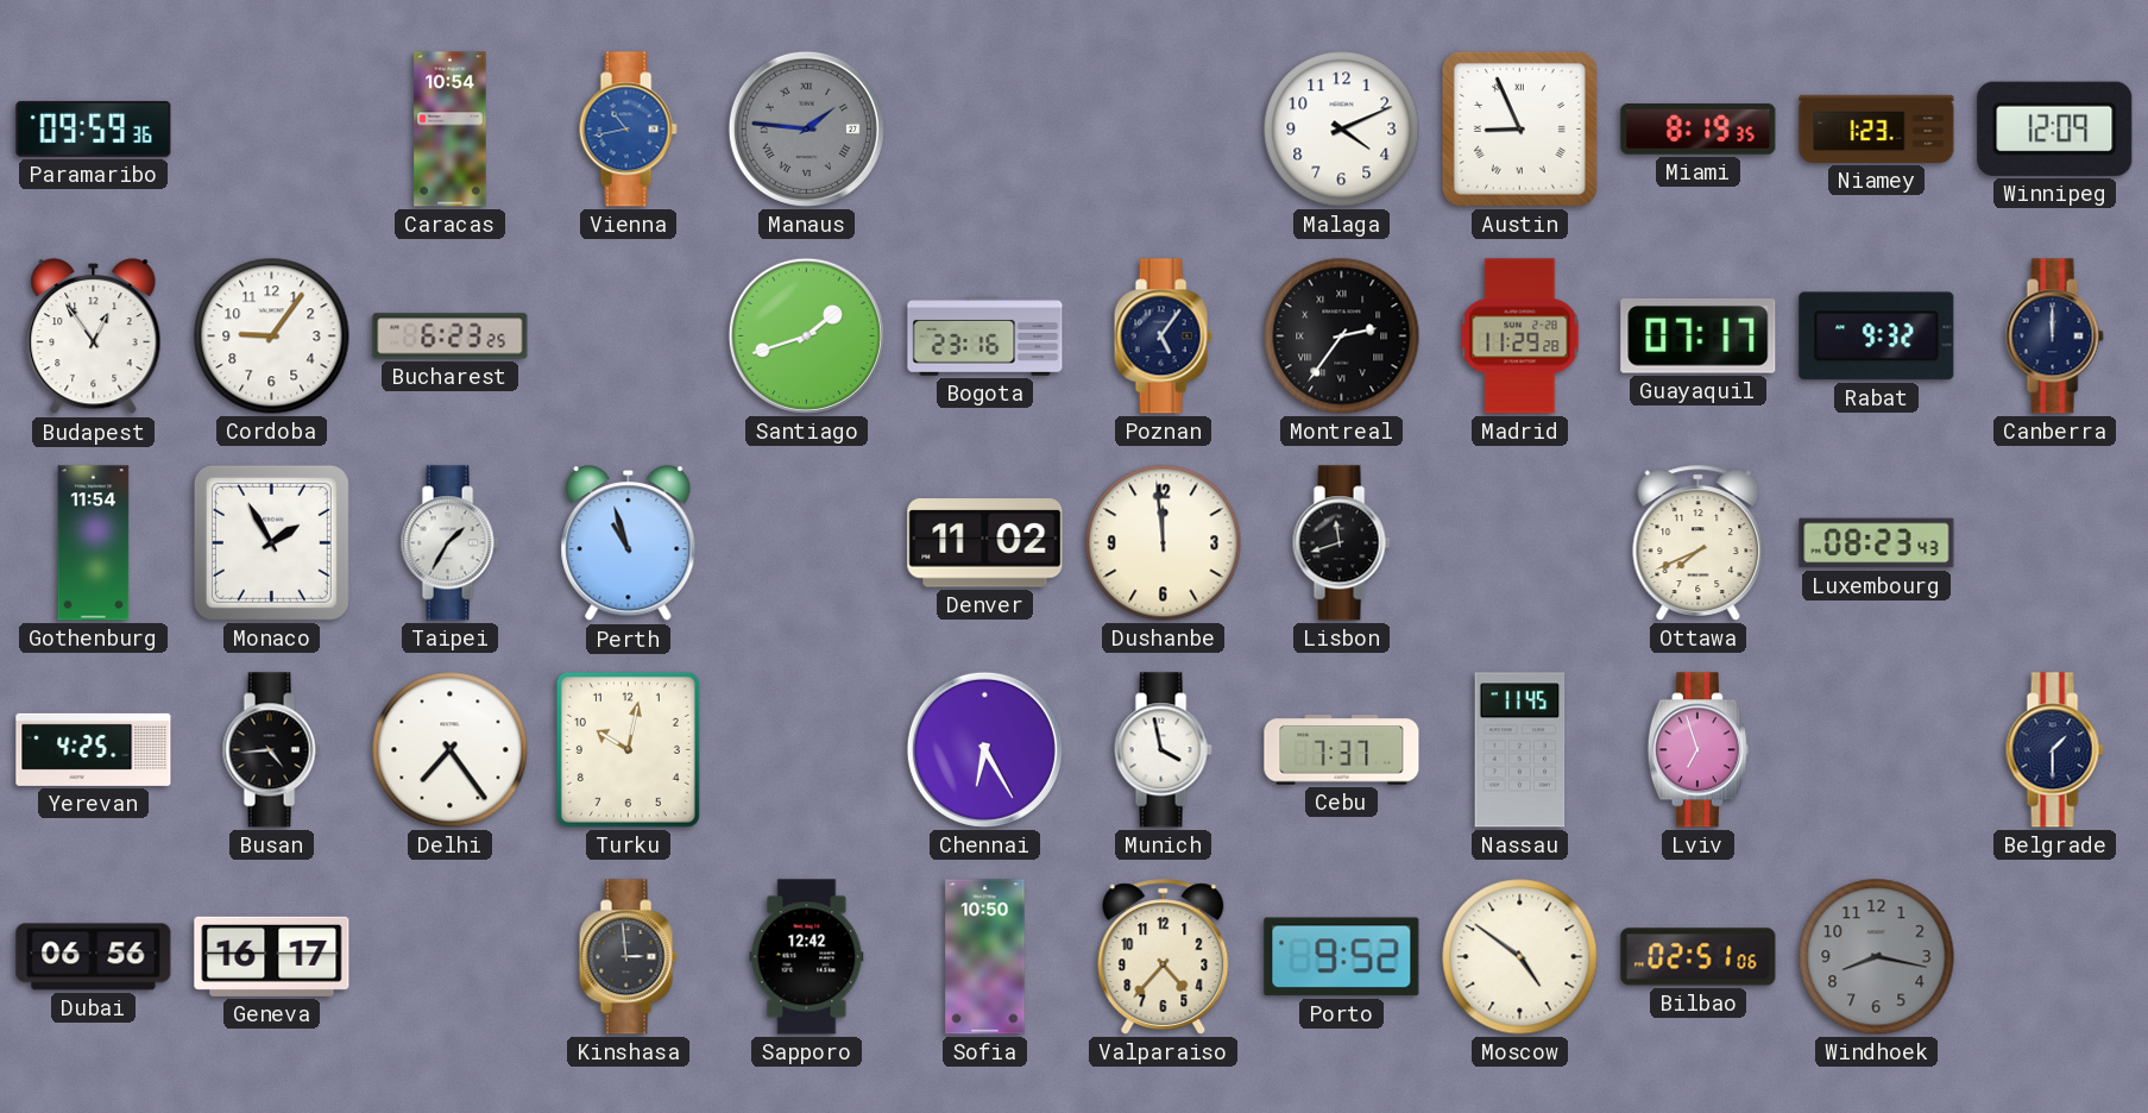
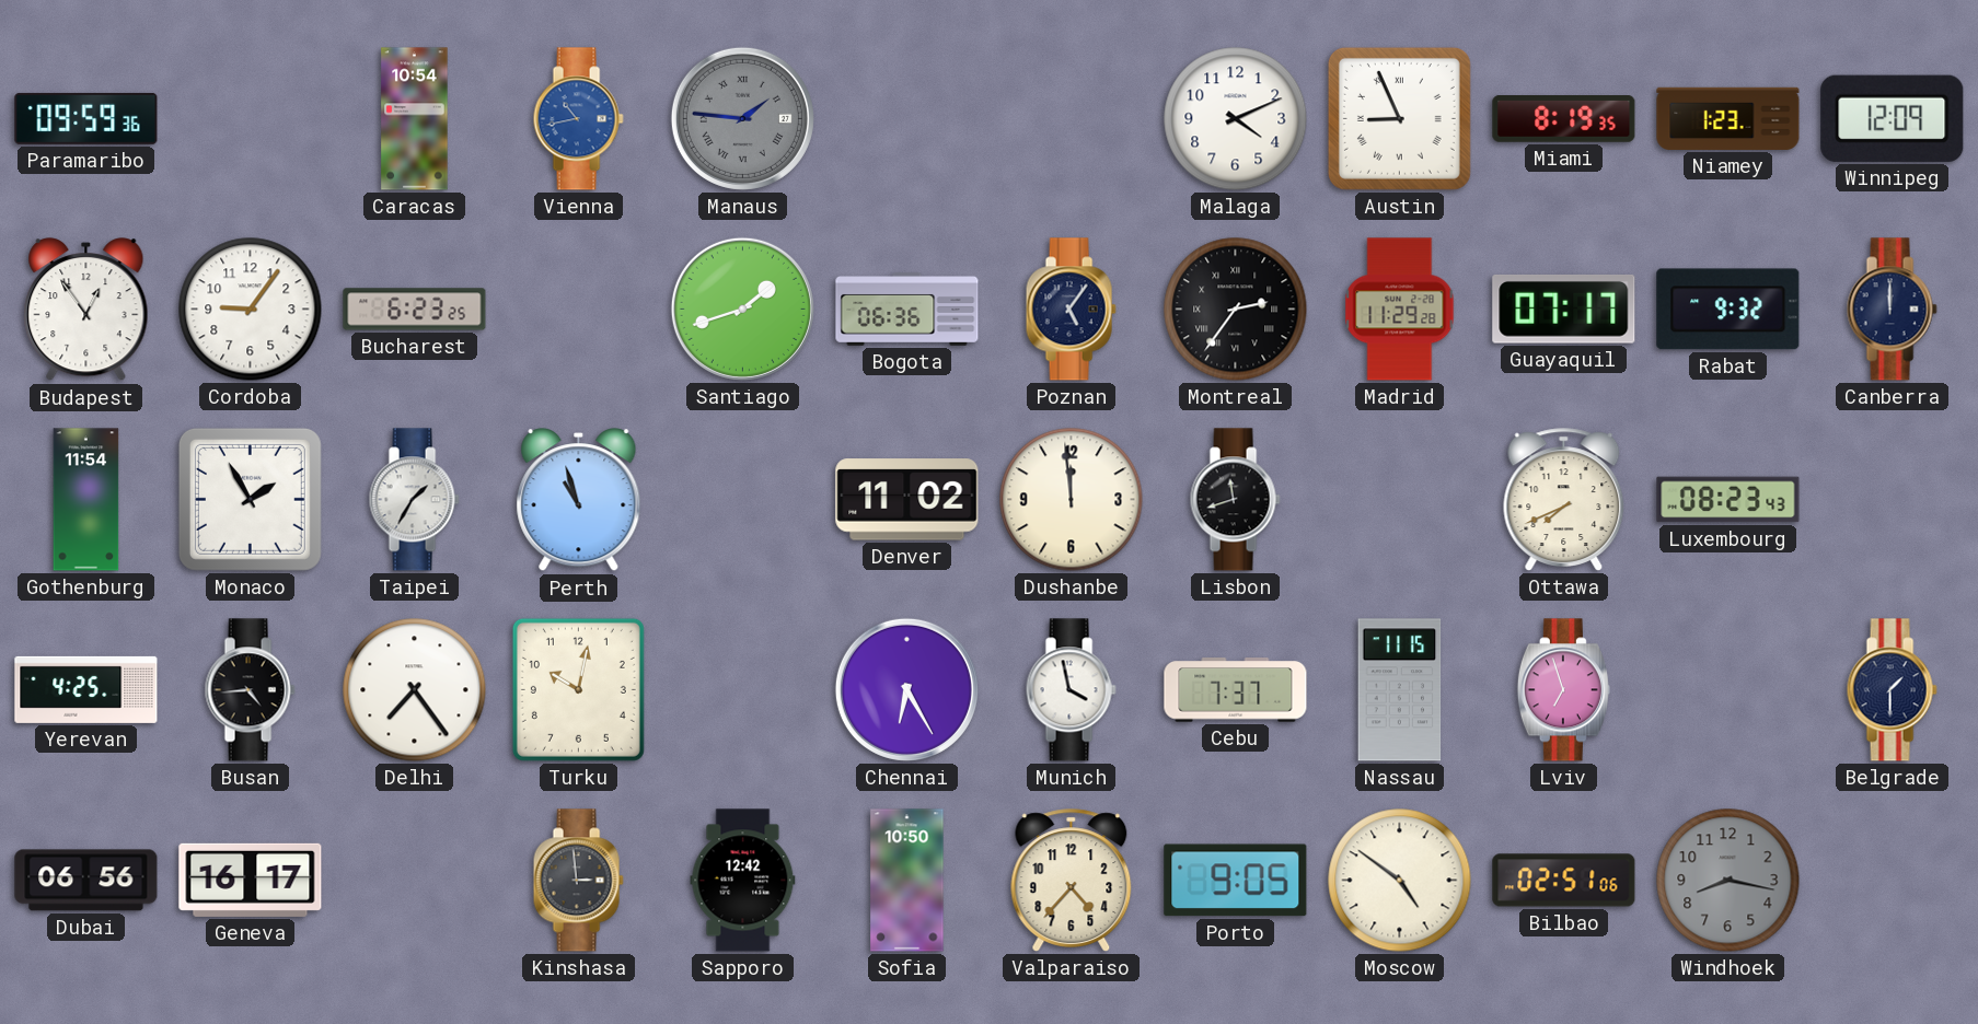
Bogota: 23:16 -> 06:36
Nassau: 11:45 -> 11:15
Porto: 9:52 -> 9:05
